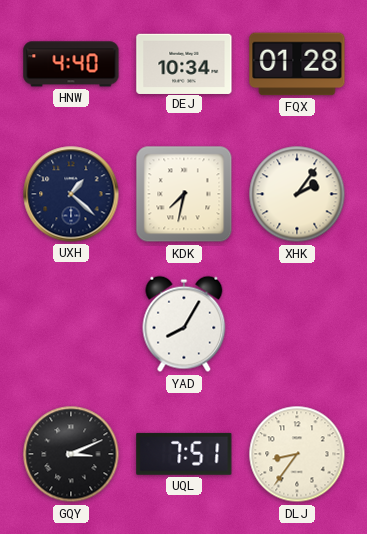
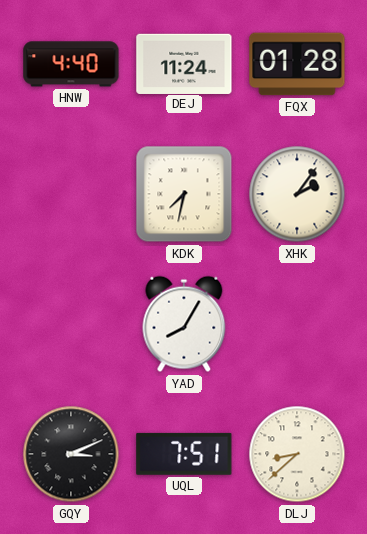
DEJ: 10:34 -> 11:24
UXH: 1:22 -> none
DLJ: 8:36 -> 8:38
